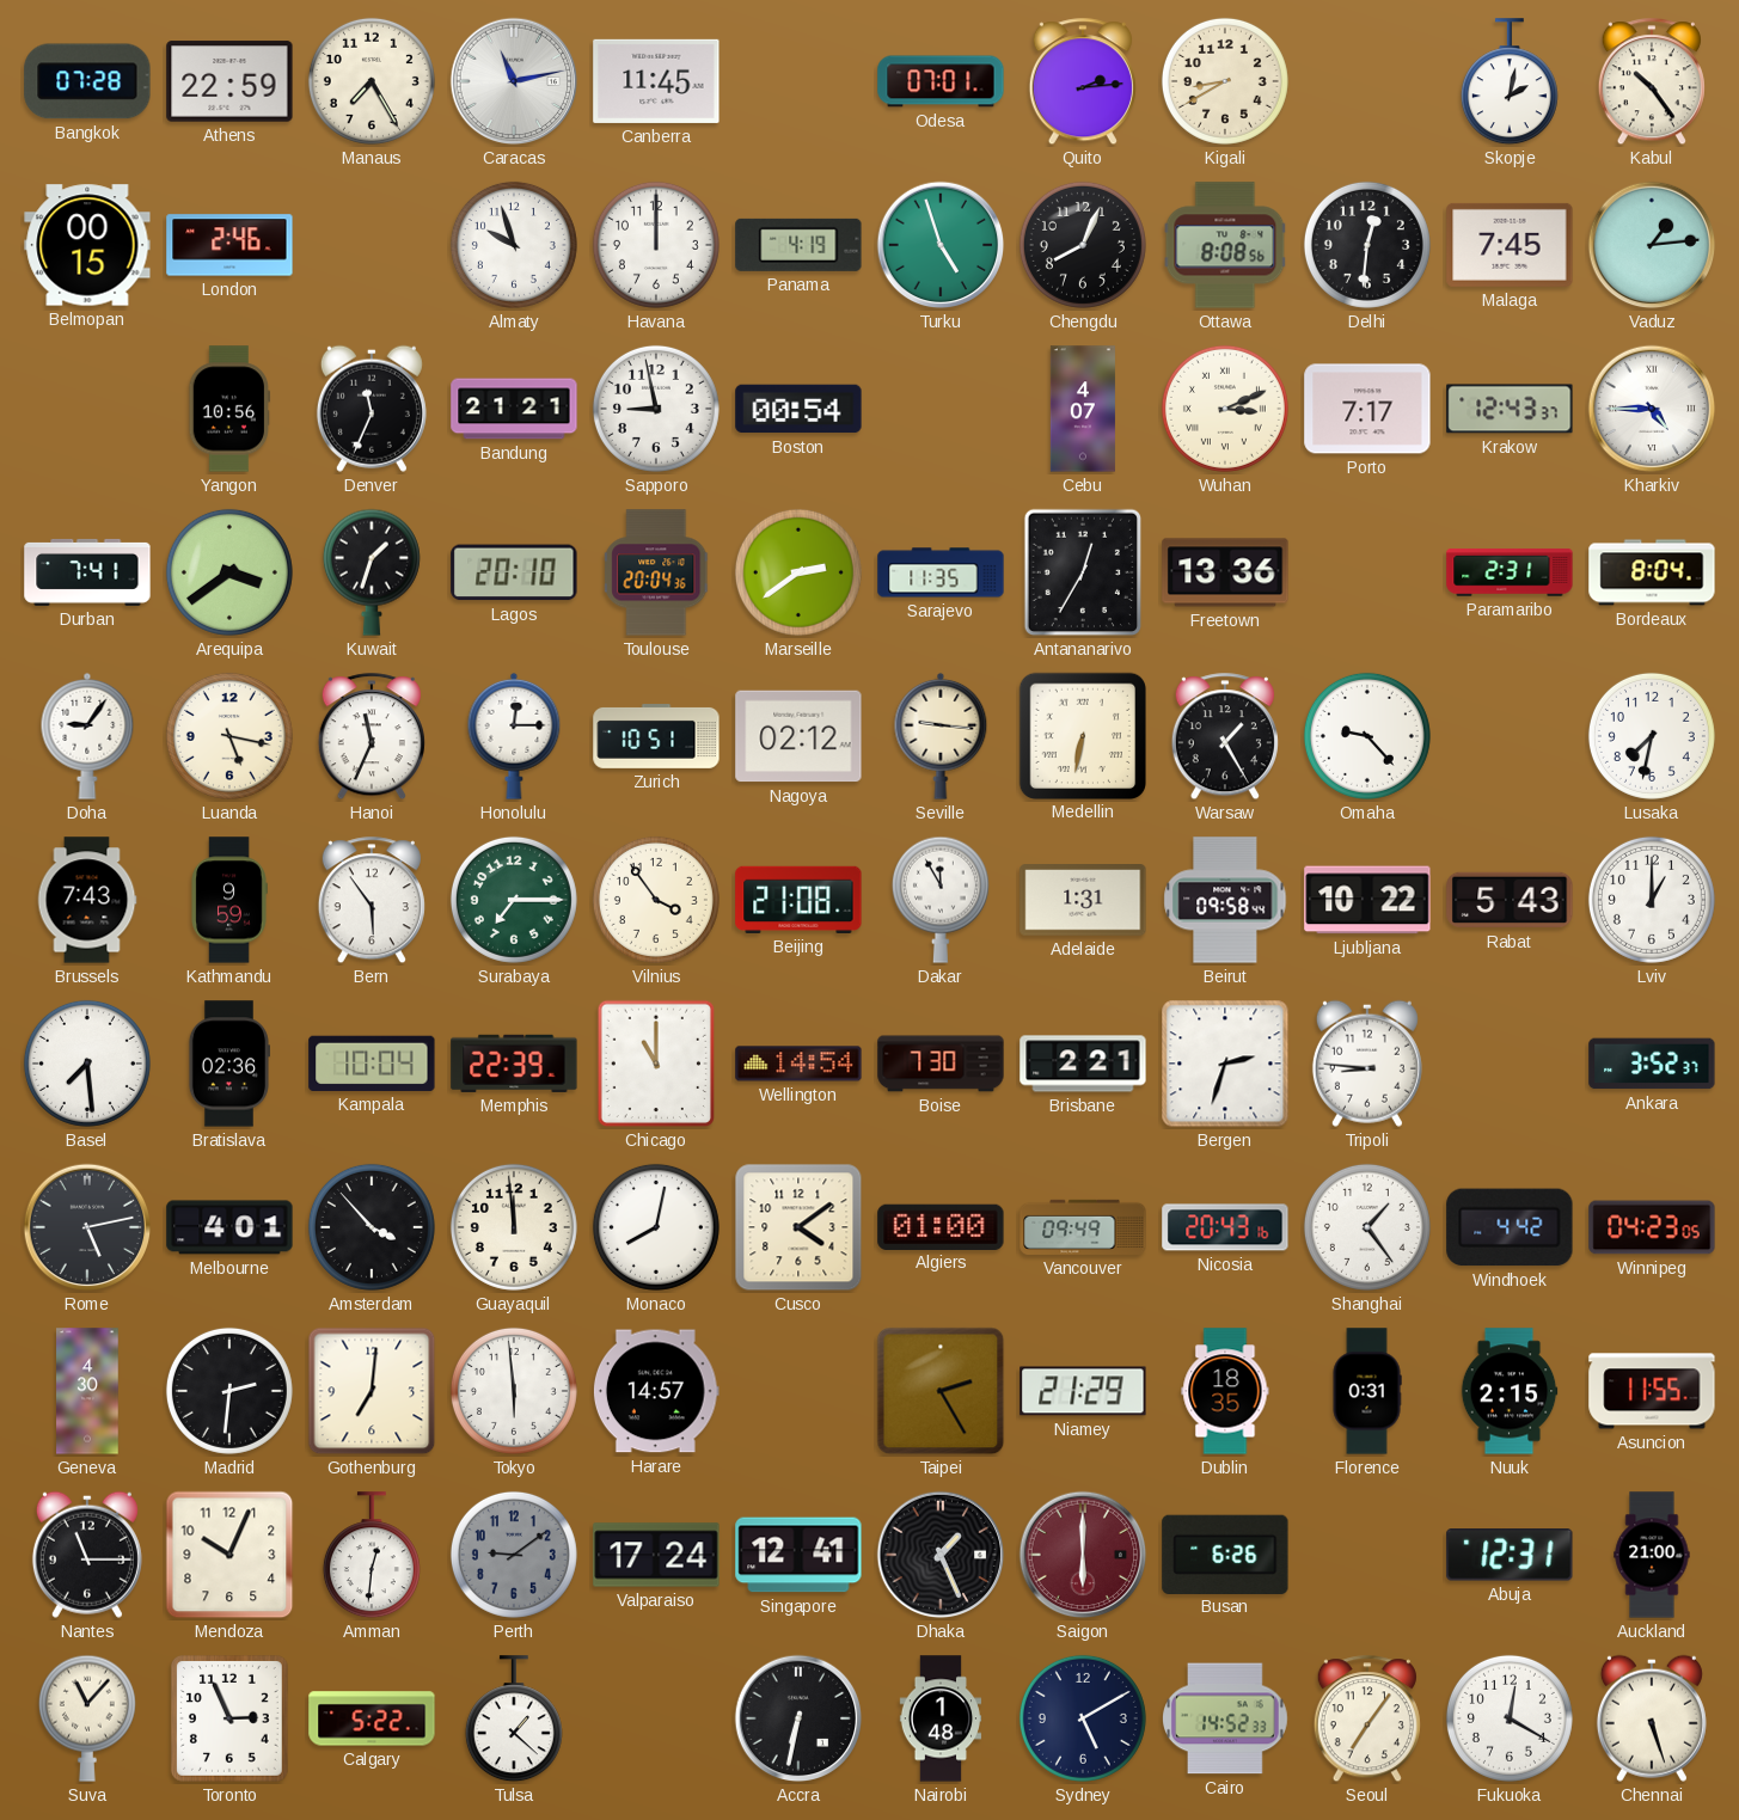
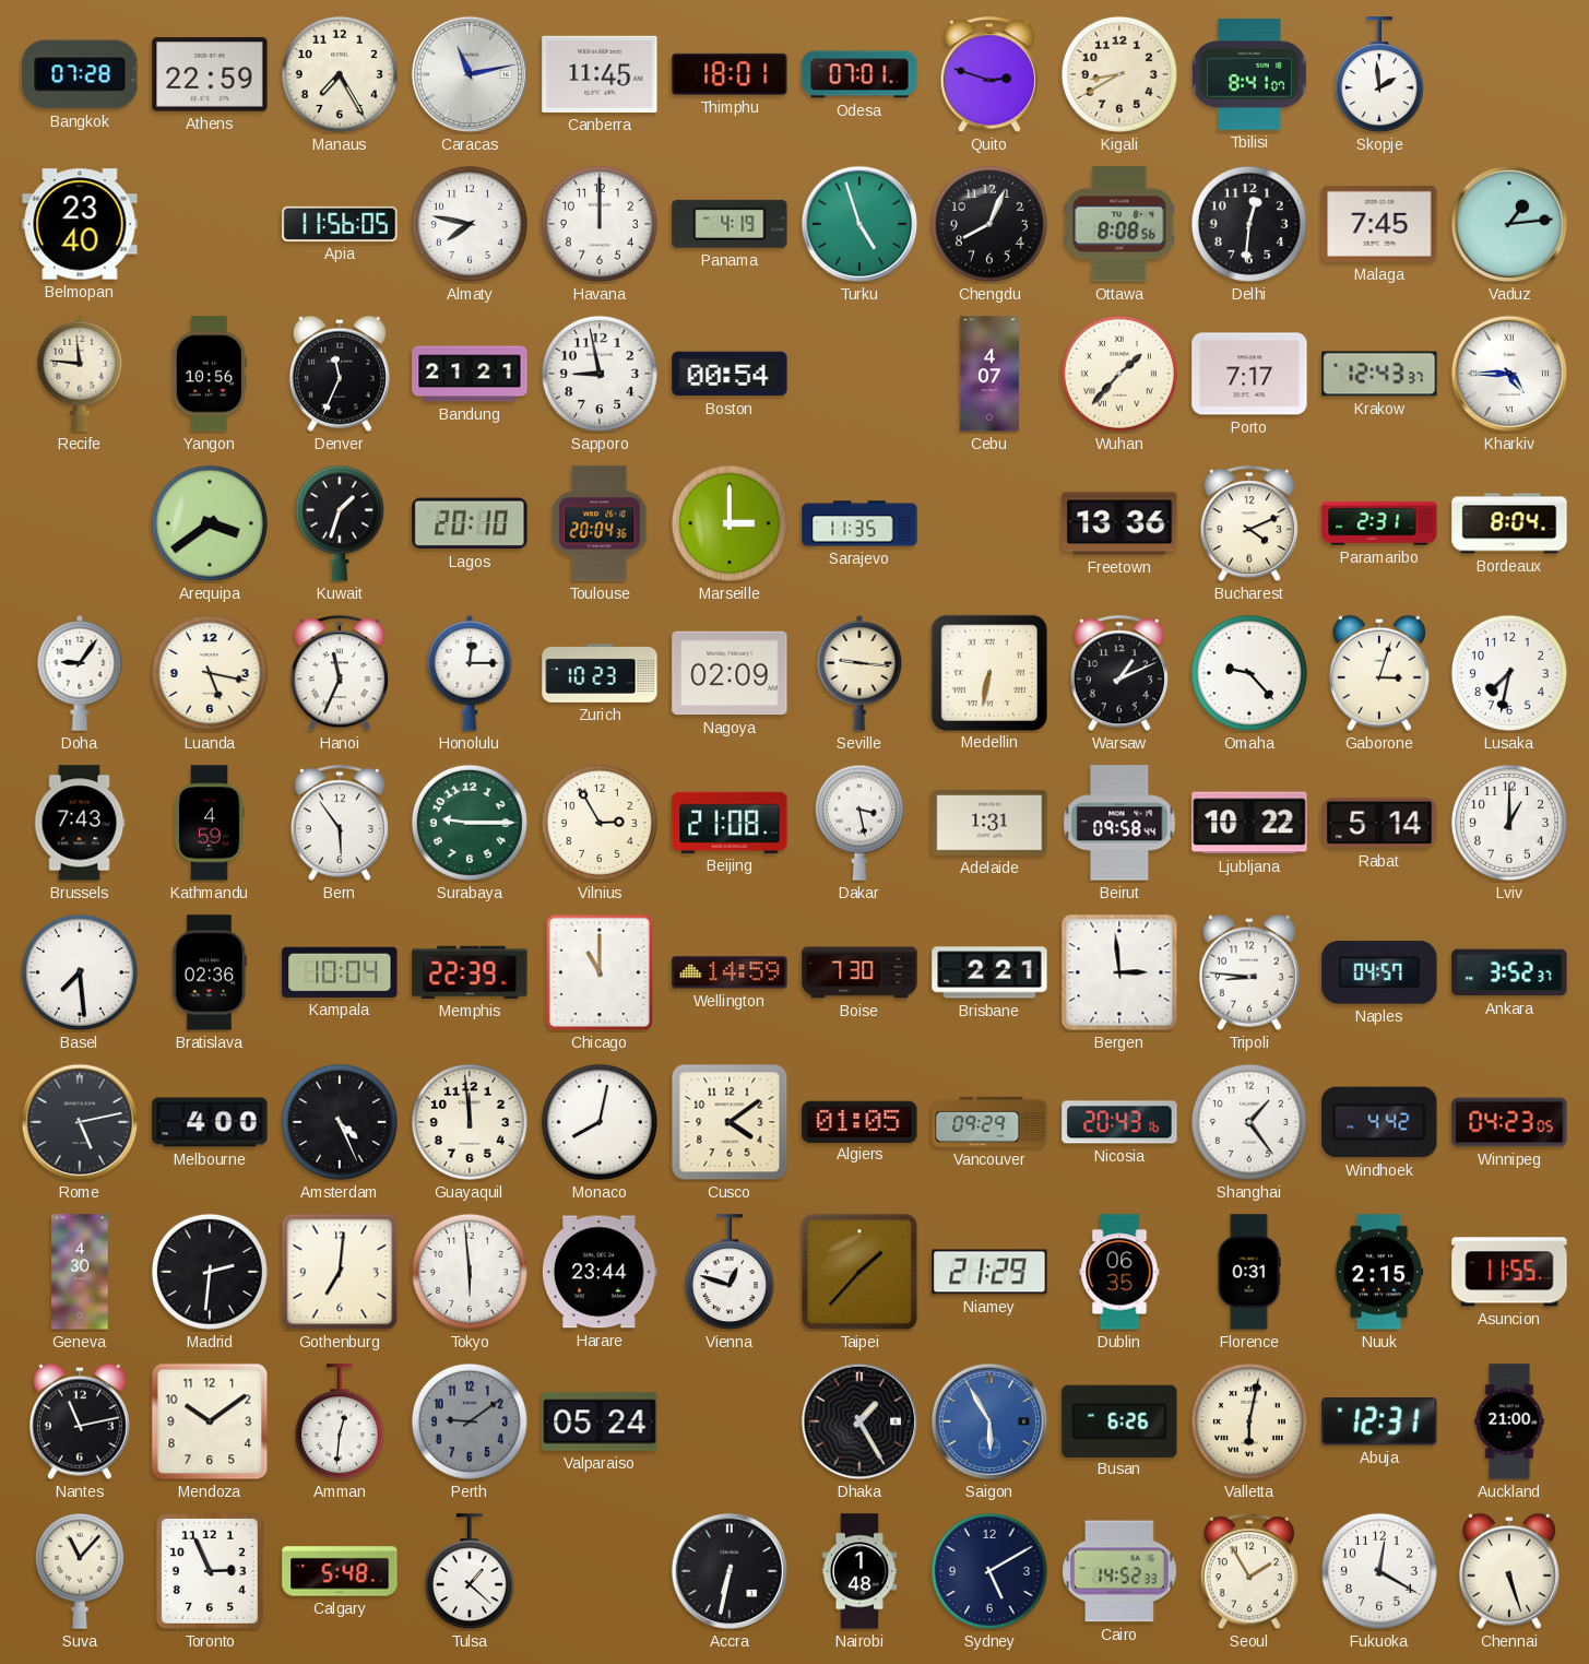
Thimphu: none -> 18:01
Quito: 2:14 -> 2:48
Tbilisi: none -> 8:41
Skopje: 2:02 -> 1:59
Kabul: 10:24 -> none
Belmopan: 00:15 -> 23:40
London: 2:46 -> none
Apia: none -> 11:56
Almaty: 9:57 -> 7:47
Recife: none -> 11:46
Wuhan: 3:11 -> 1:37
Durban: 7:41 -> none
Marseille: 2:39 -> 3:00
Antananarivo: 12:35 -> none
Bucharest: none -> 4:11
Zurich: 10:51 -> 10:23
Nagoya: 02:12 -> 02:09
Warsaw: 1:25 -> 1:11
Gaborone: none -> 3:03
Kathmandu: 9:59 -> 4:59
Surabaya: 7:15 -> 9:15
Vilnius: 3:54 -> 2:55
Dakar: 11:55 -> 3:28
Rabat: 5:43 -> 5:14
Wellington: 14:54 -> 14:59
Bergen: 2:33 -> 2:59
Naples: none -> 04:57
Melbourne: 4:01 -> 4:00
Amsterdam: 3:53 -> 4:26
Algiers: 01:00 -> 01:05
Vancouver: 09:49 -> 09:29
Harare: 14:57 -> 23:44
Vienna: none -> 12:48
Taipei: 2:25 -> 1:37
Dublin: 18:35 -> 06:35
Nantes: 11:15 -> 11:13
Mendoza: 10:04 -> 10:09
Valparaiso: 17:24 -> 05:24
Singapore: 12:41 -> none
Dhaka: 1:26 -> 1:25
Saigon: 6:00 -> 5:55
Saigon dial: burgundy -> blue
Valletta: none -> 6:02
Calgary: 5:22 -> 5:48
Seoul: 7:06 -> 1:55
